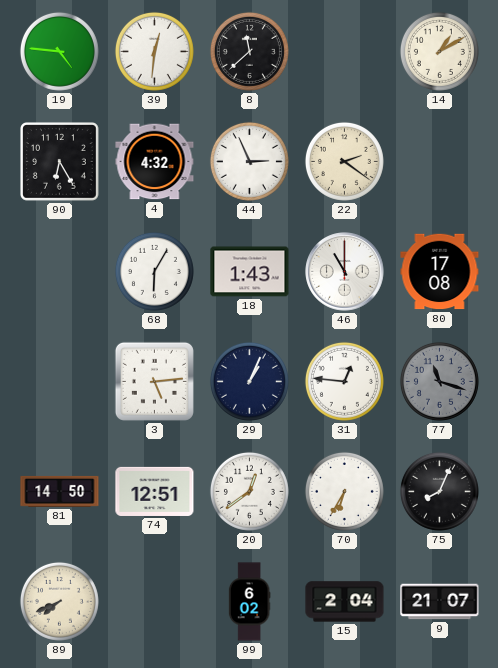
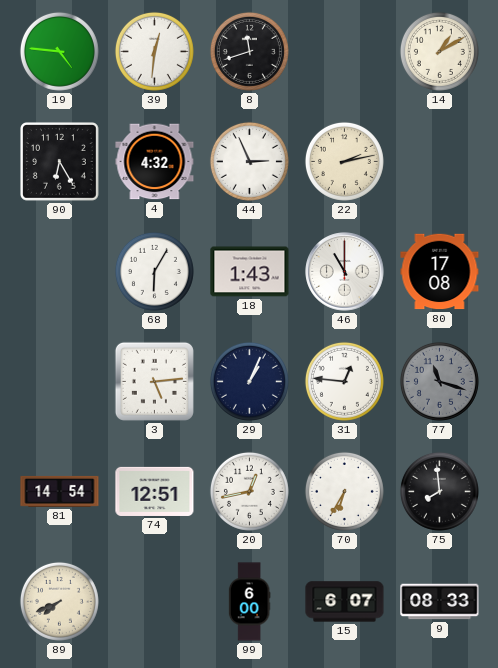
8: 11:38 -> 11:42
22: 2:21 -> 2:13
81: 14:50 -> 14:54
20: 12:39 -> 12:43
75: 8:04 -> 7:59
99: 6:02 -> 6:00
15: 2:04 -> 6:07
9: 21:07 -> 08:33
